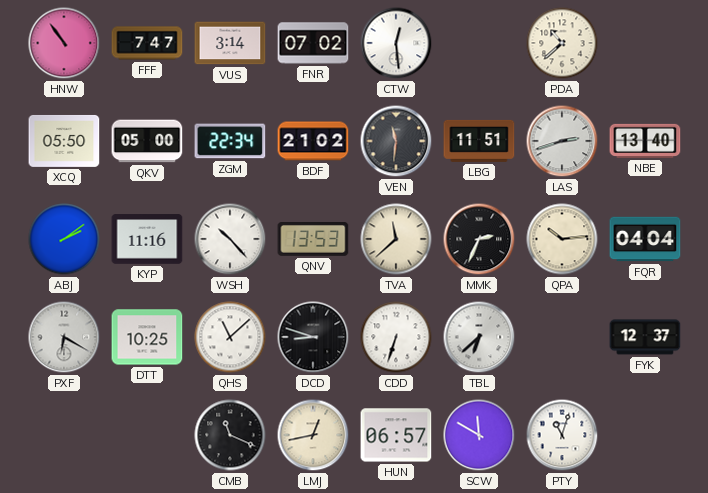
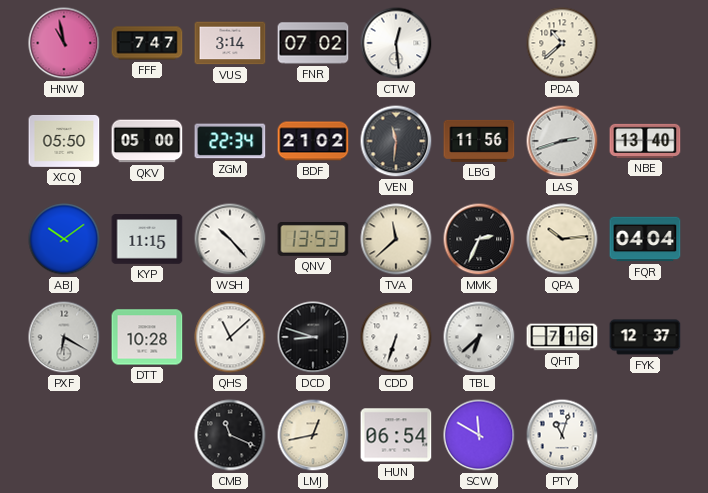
HNW: 10:54 -> 10:58
LBG: 11:51 -> 11:56
ABJ: 2:09 -> 10:09
KYP: 11:16 -> 11:15
DTT: 10:25 -> 10:28
QHT: none -> 7:16
HUN: 06:57 -> 06:54
